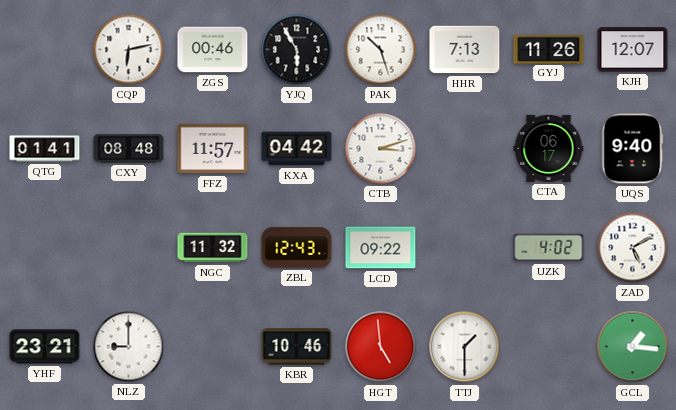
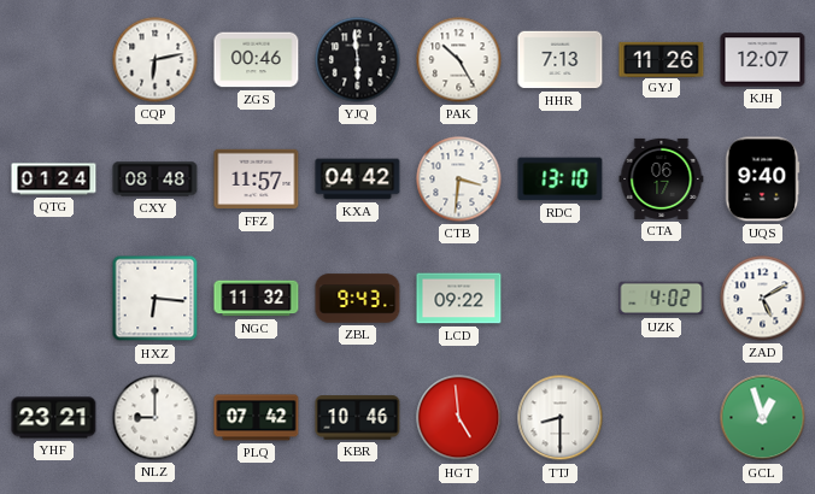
YJQ: 5:55 -> 5:59
PAK: 10:27 -> 10:25
QTG: 01:41 -> 01:24
CTB: 3:12 -> 3:31
RDC: none -> 13:10
HXZ: none -> 6:16
ZBL: 12:43 -> 9:43
PLQ: none -> 07:42
TTJ: 1:30 -> 8:30
GCL: 1:16 -> 12:57
